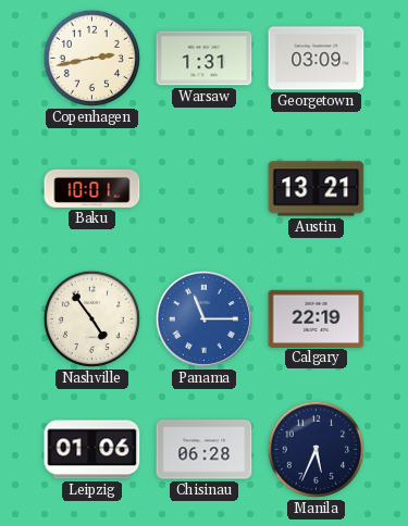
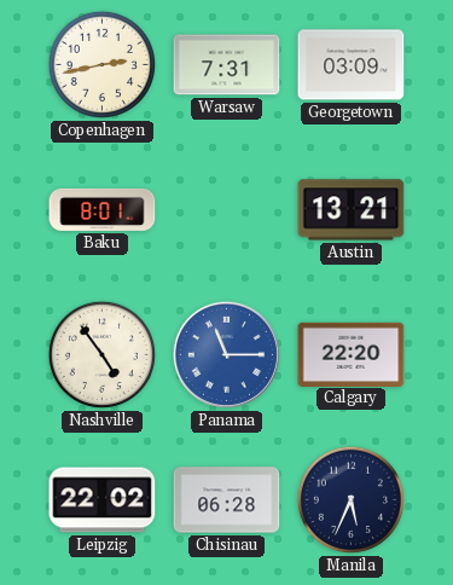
Warsaw: 1:31 -> 7:31
Baku: 10:01 -> 8:01
Calgary: 22:19 -> 22:20
Leipzig: 01:06 -> 22:02
